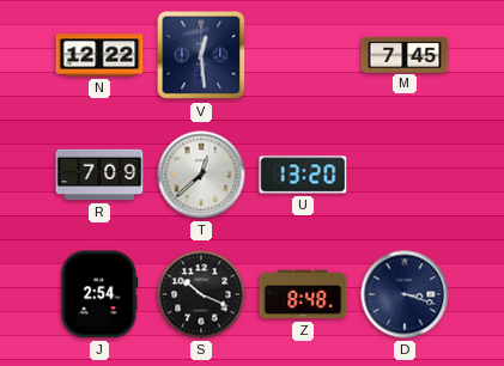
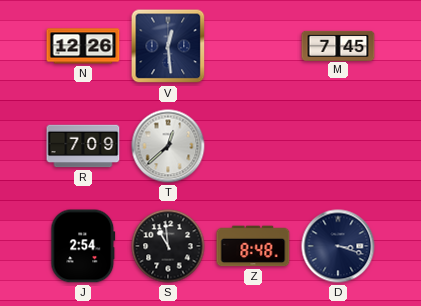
N: 12:22 -> 12:26
U: 13:20 -> none
S: 10:19 -> 10:59
